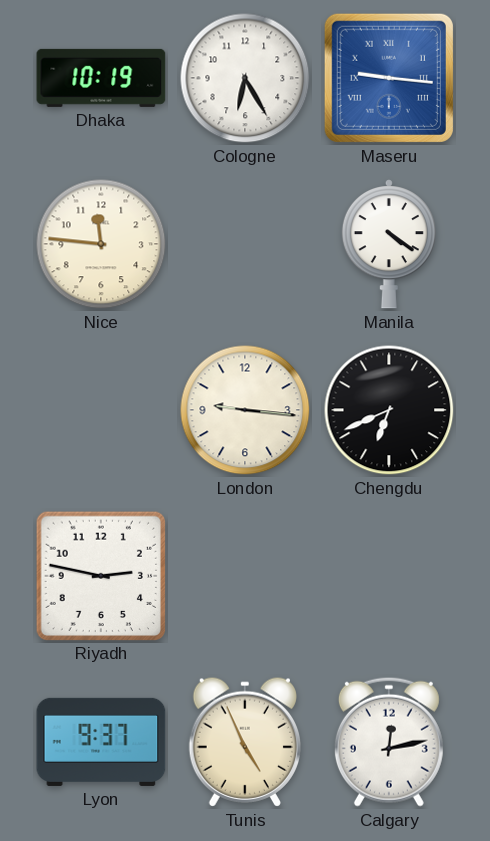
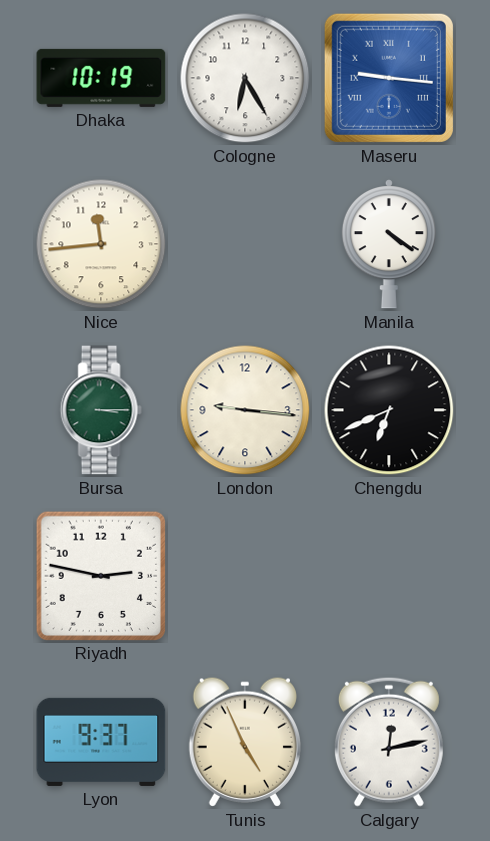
Nice: 11:46 -> 11:44
Bursa: none -> 3:15
